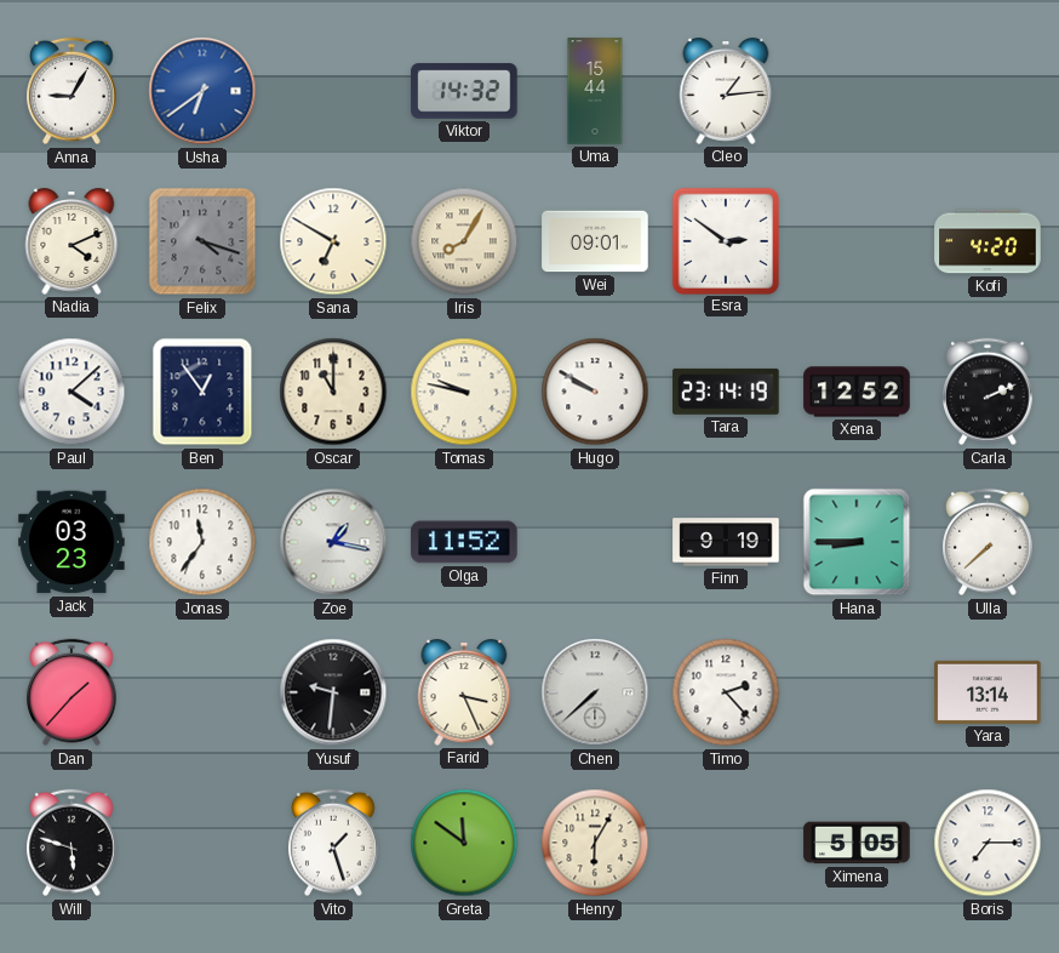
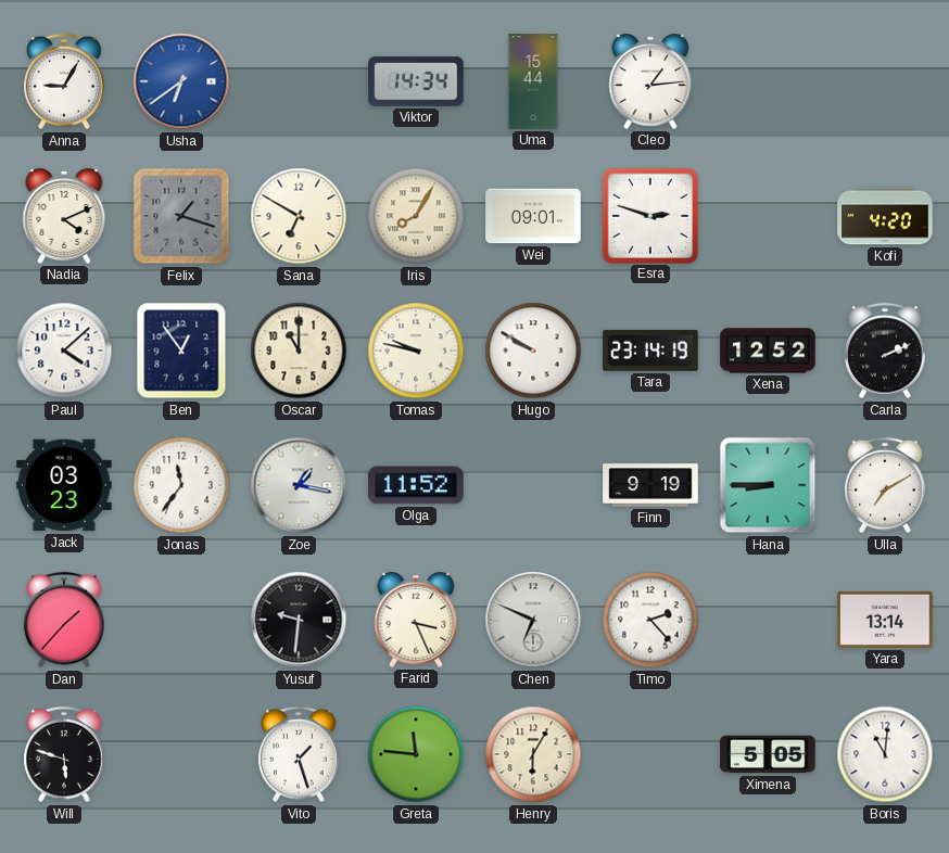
Viktor: 14:32 -> 14:34
Felix: 4:18 -> 1:18
Esra: 2:51 -> 2:48
Ulla: 7:38 -> 7:10
Chen: 7:38 -> 6:49
Greta: 11:51 -> 11:46
Boris: 7:15 -> 11:01
